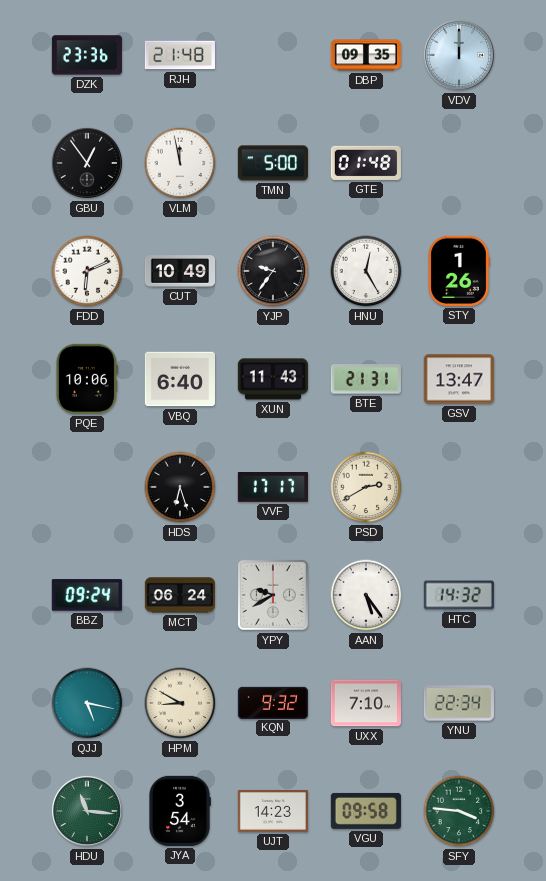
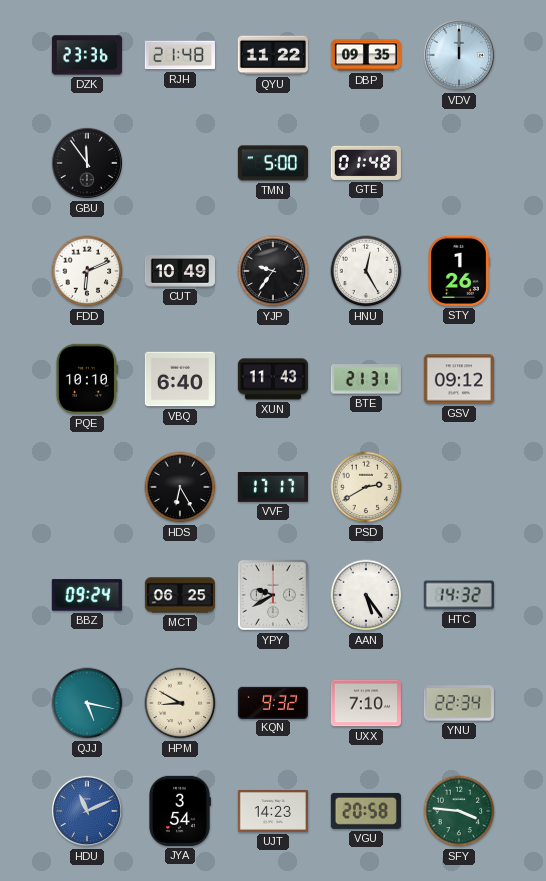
QYU: none -> 11:22
GBU: 12:54 -> 11:54
VLM: 11:58 -> none
PQE: 10:06 -> 10:10
GSV: 13:47 -> 09:12
HDS: 6:27 -> 6:25
MCT: 06:24 -> 06:25
HDU: 11:16 -> 11:11
HDU dial: green -> blue
VGU: 09:58 -> 20:58
